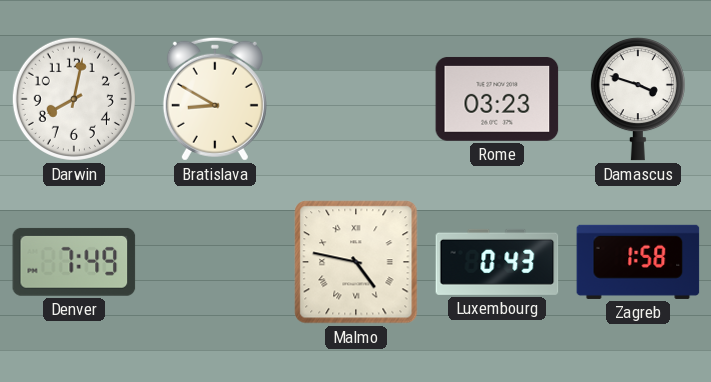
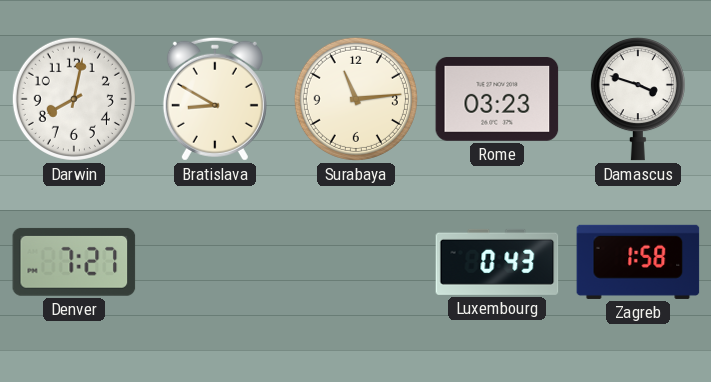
Surabaya: none -> 11:14
Denver: 7:49 -> 7:27
Malmo: 4:47 -> none
